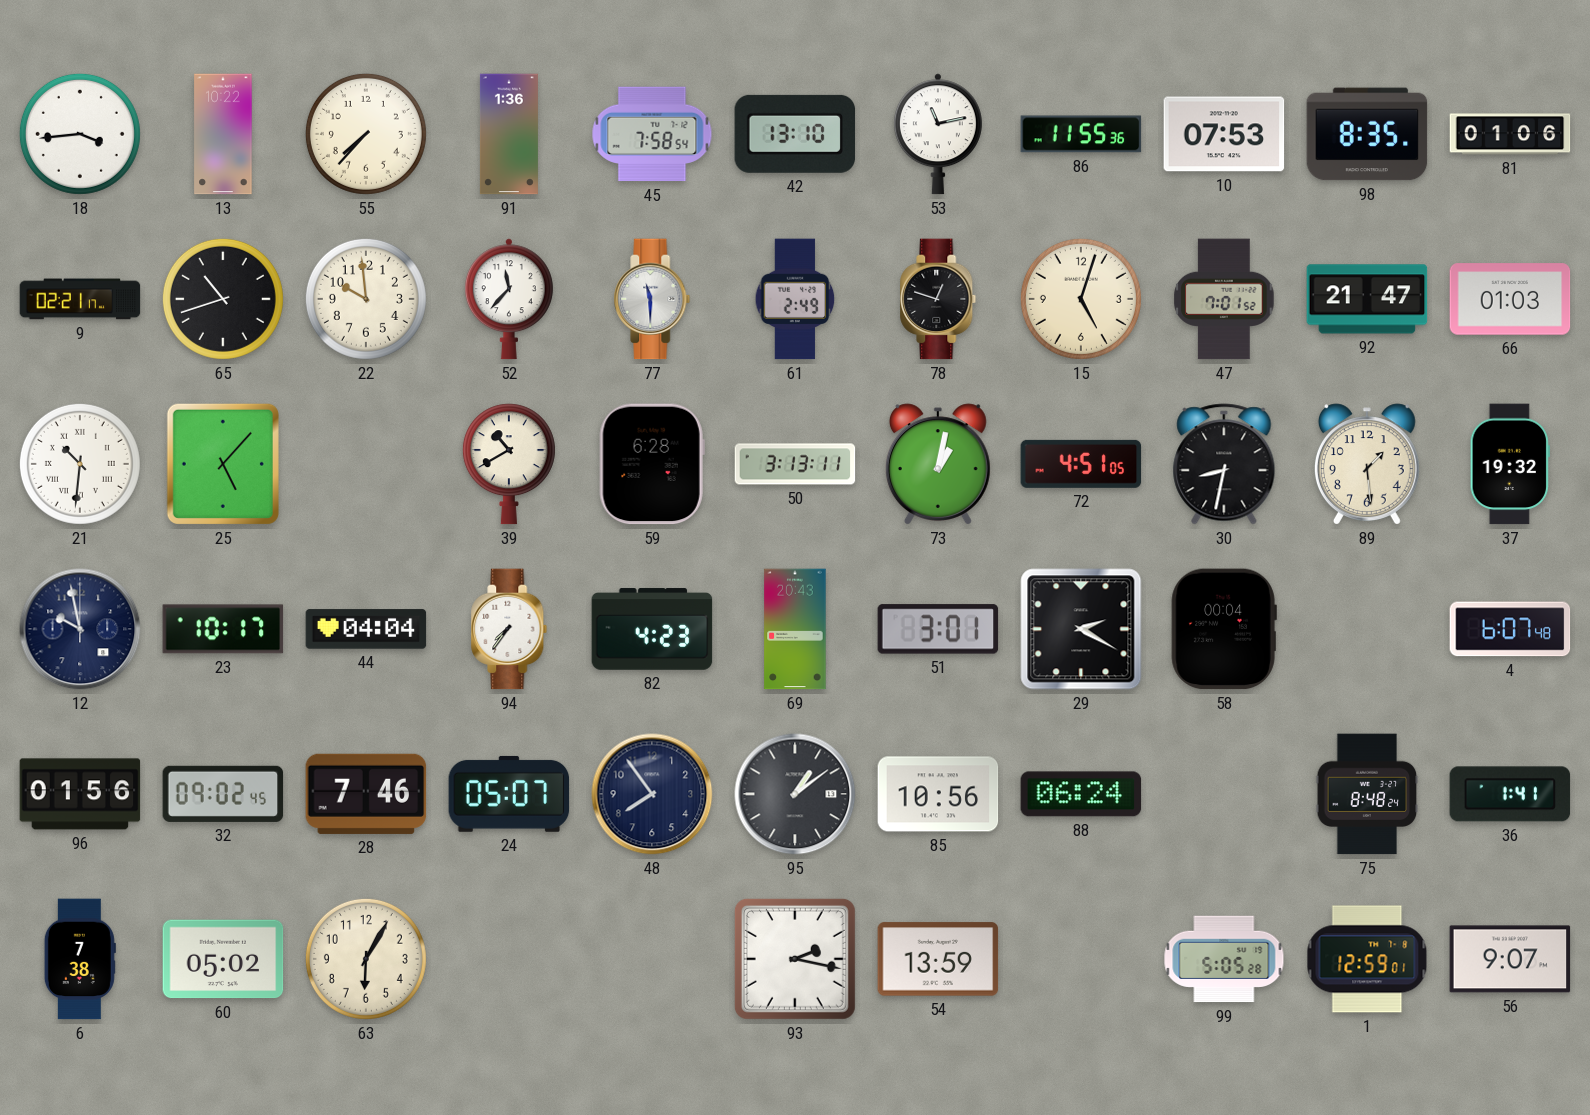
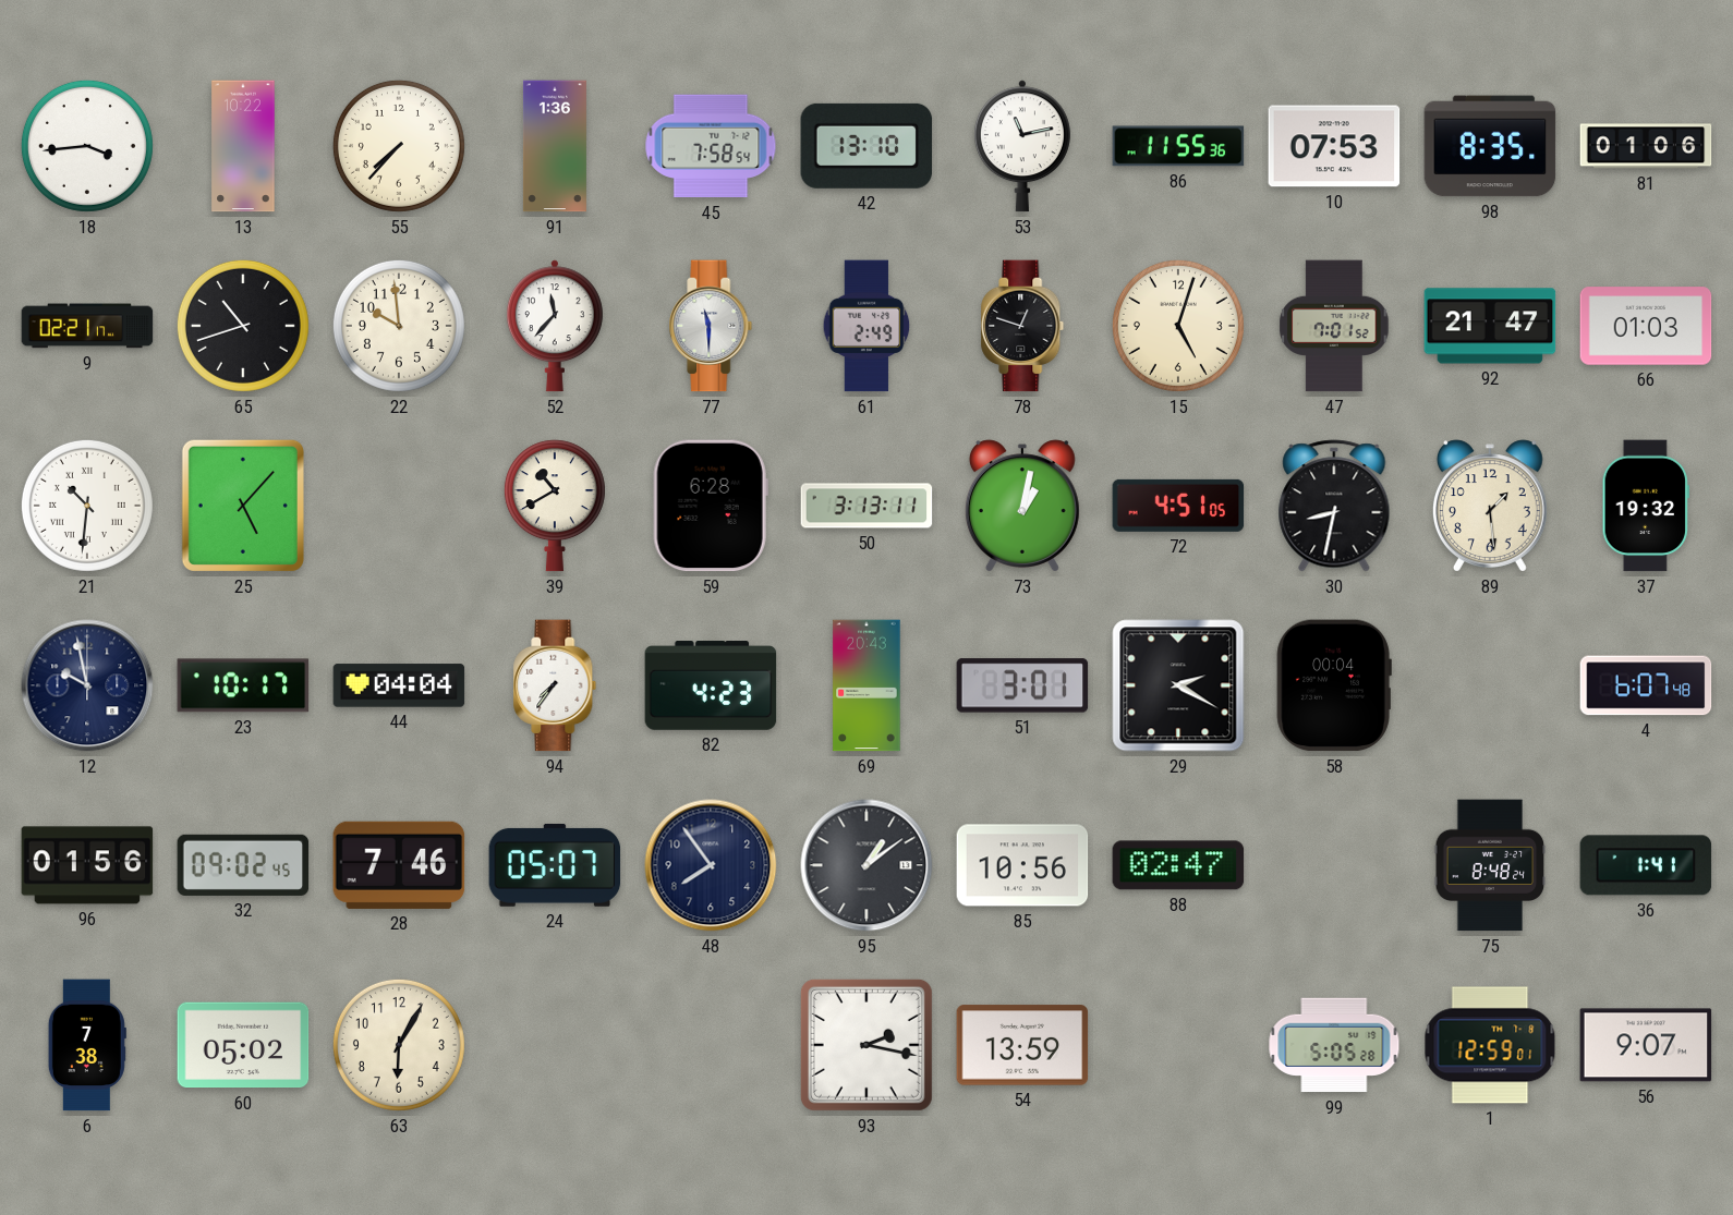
88: 06:24 -> 02:47
